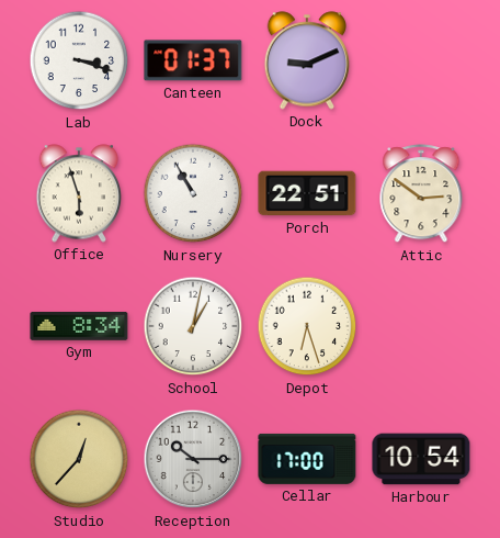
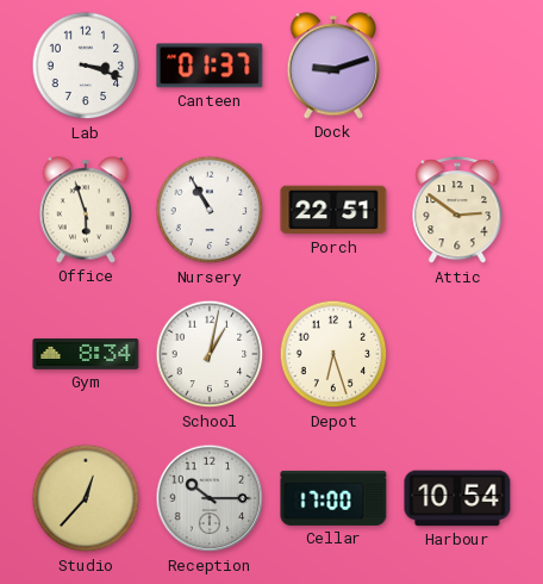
Dock: 9:11 -> 9:12
